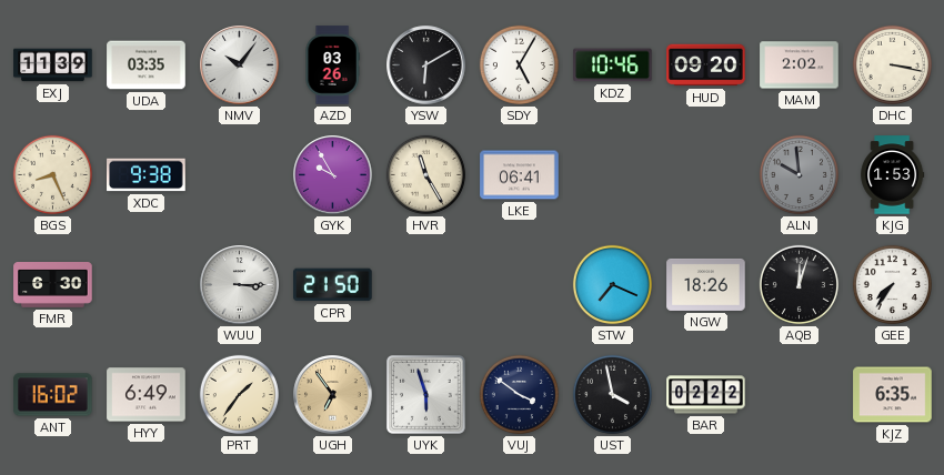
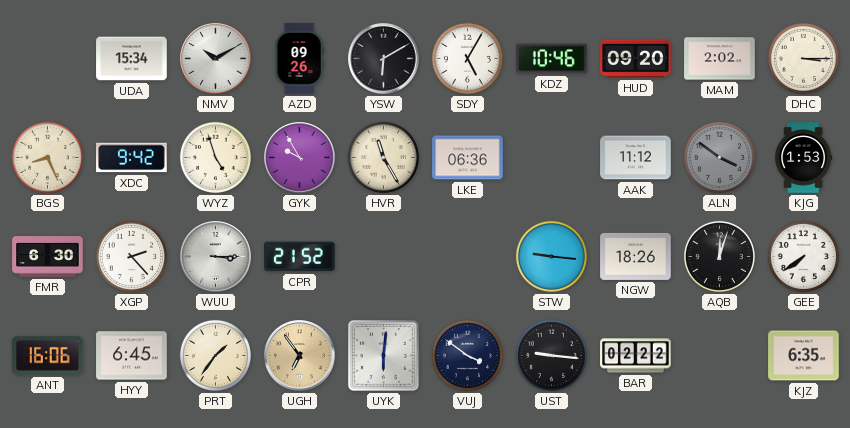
EXJ: 11:39 -> none
UDA: 03:35 -> 15:34
NMV: 10:06 -> 10:10
AZD: 03:26 -> 09:26
DHC: 3:17 -> 3:15
XDC: 9:38 -> 9:42
WYZ: none -> 4:57
LKE: 06:41 -> 06:36
AAK: none -> 11:12
ALN: 9:59 -> 3:51
XGP: none -> 2:23
CPR: 21:50 -> 21:52
STW: 7:19 -> 9:16
GEE: 7:36 -> 7:39
ANT: 16:02 -> 16:06
HYY: 6:49 -> 6:45
UYK: 5:57 -> 6:01
UST: 3:58 -> 9:16
